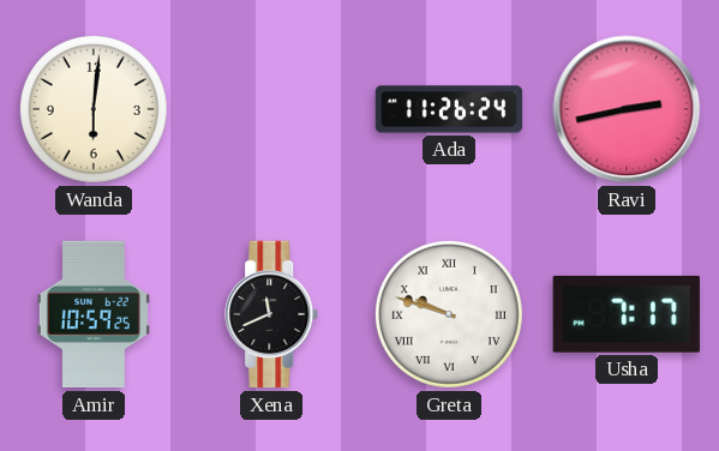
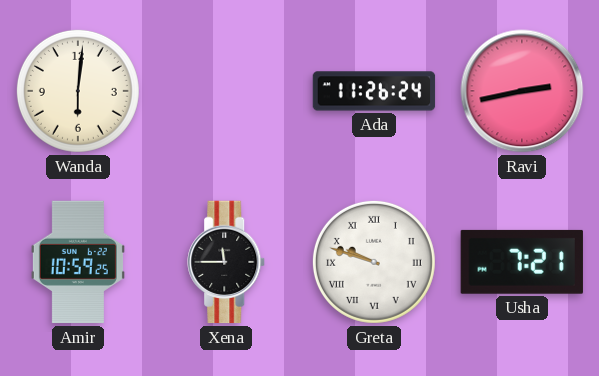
Xena: 11:41 -> 11:45
Usha: 7:17 -> 7:21
